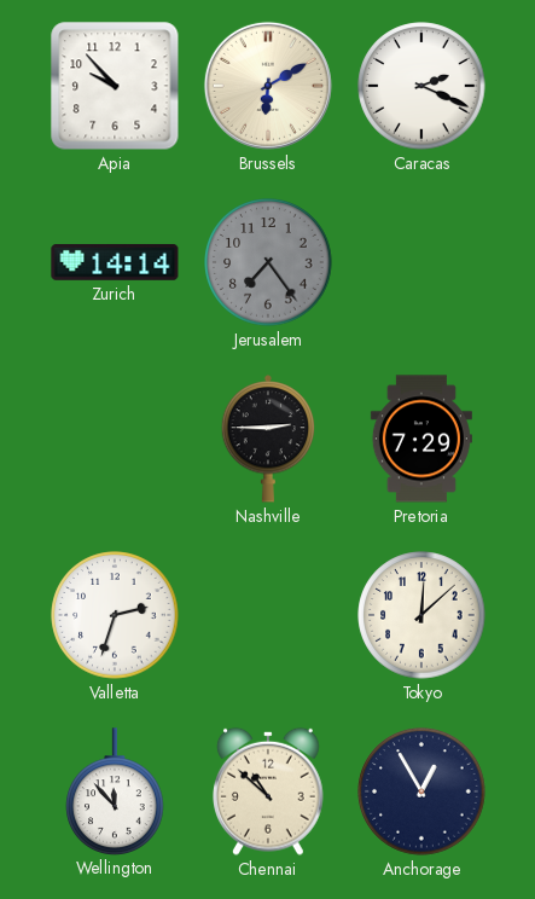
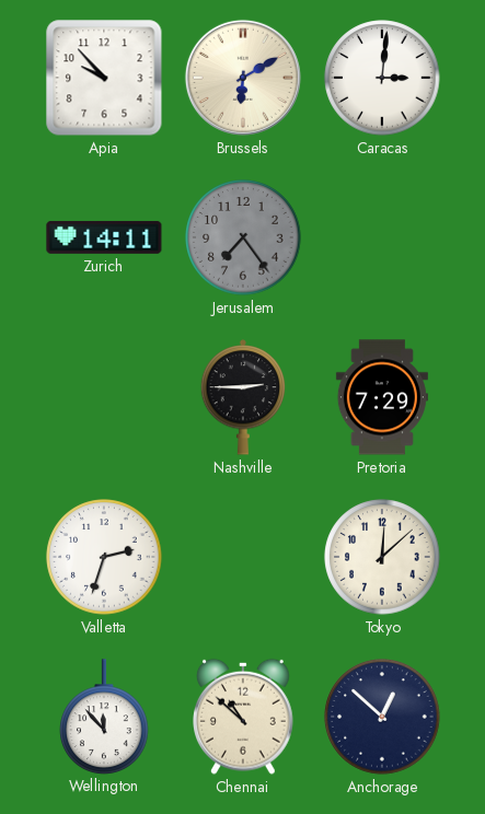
Caracas: 2:19 -> 3:01
Zurich: 14:14 -> 14:11
Anchorage: 12:55 -> 12:52
